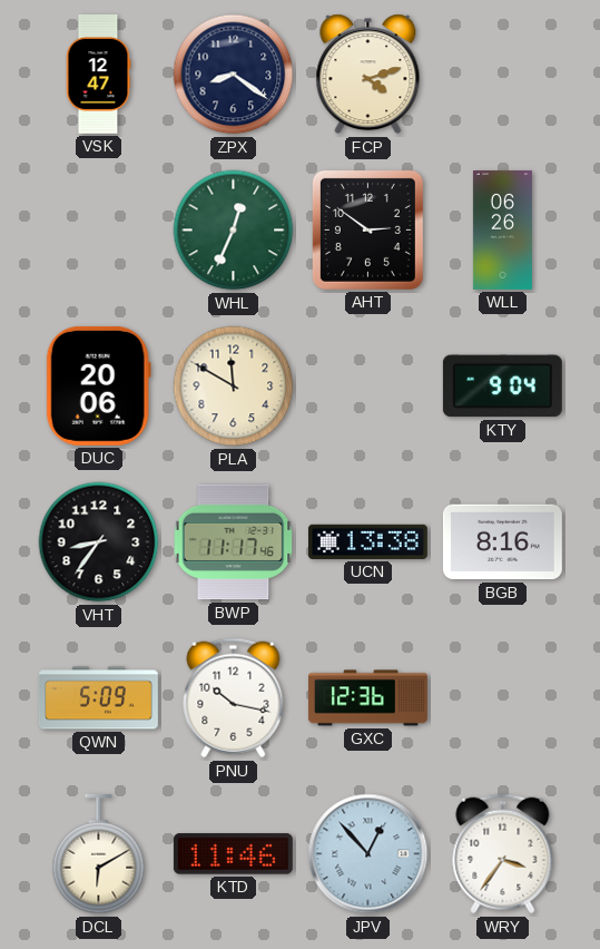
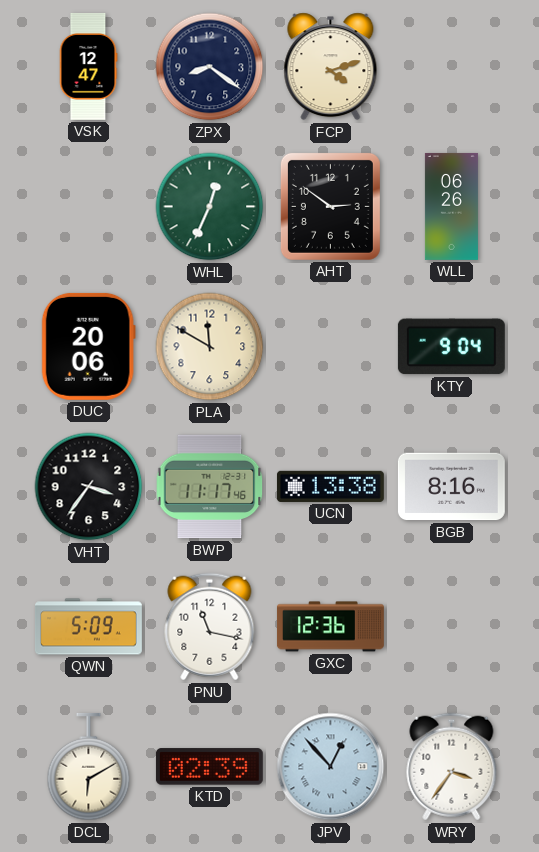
VHT: 8:36 -> 3:36
PNU: 10:17 -> 11:17
KTD: 11:46 -> 02:39
